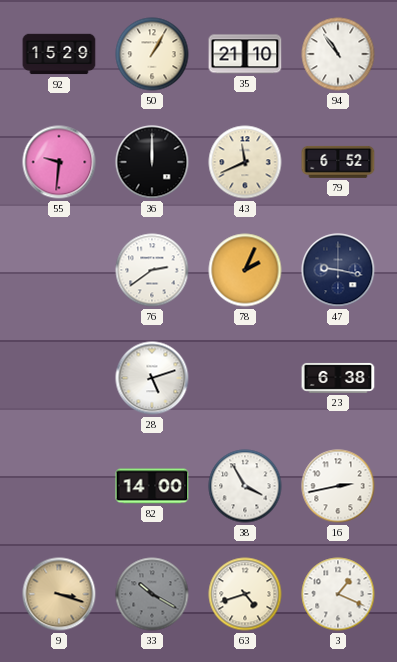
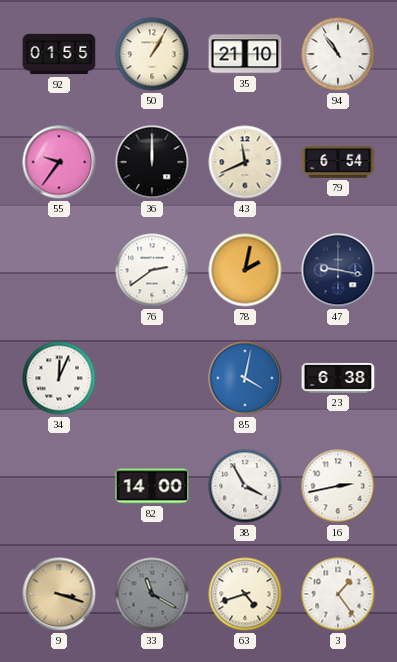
92: 15:29 -> 01:55
55: 9:31 -> 9:36
79: 6:52 -> 6:54
78: 2:04 -> 2:02
34: none -> 12:04
28: 5:12 -> none
85: none -> 4:02
33: 10:20 -> 11:20
3: 1:19 -> 1:24
